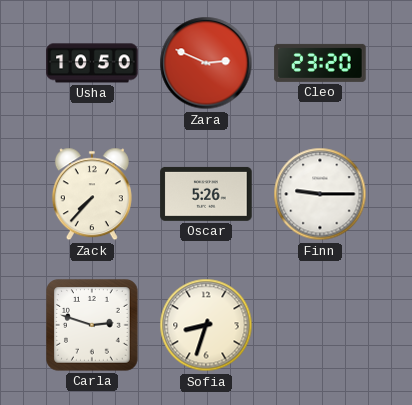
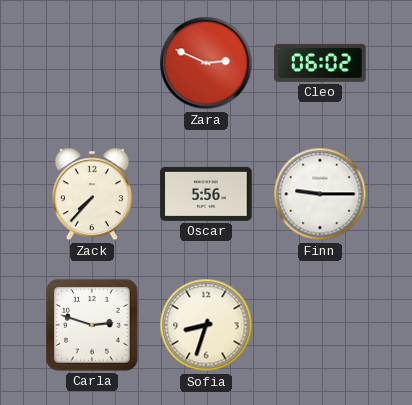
Usha: 10:50 -> none
Cleo: 23:20 -> 06:02
Oscar: 5:26 -> 5:56
